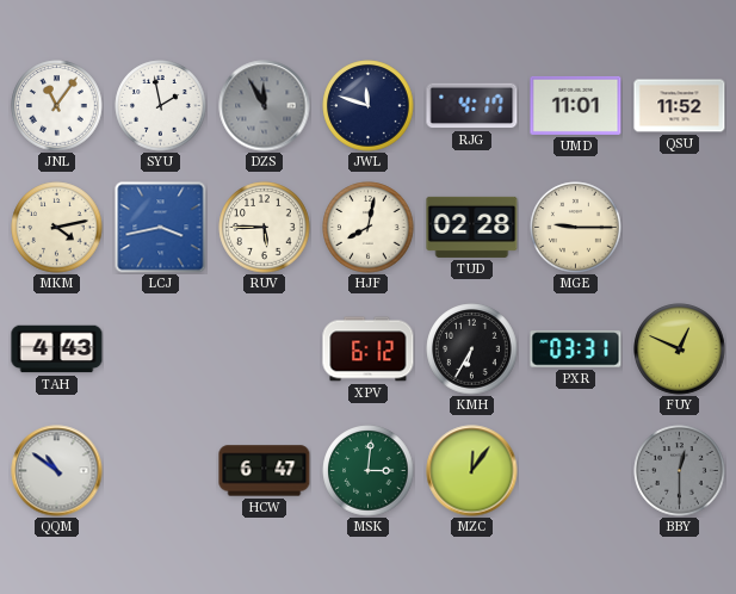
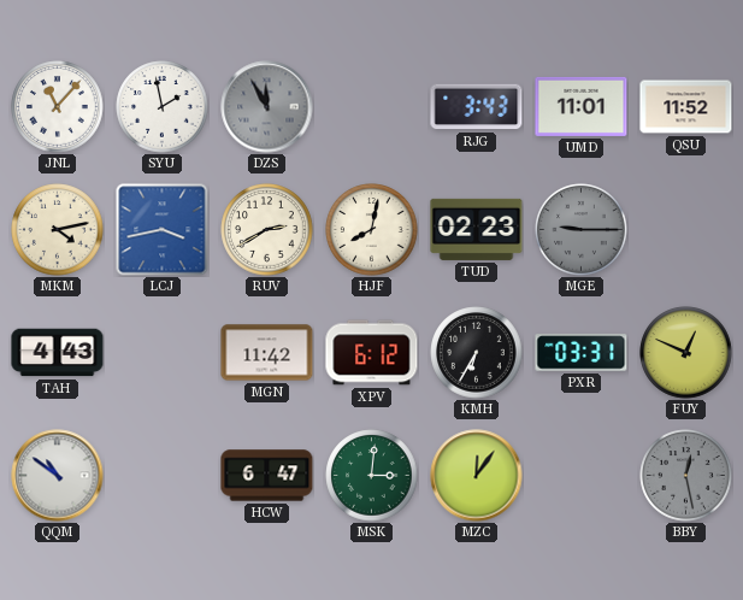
JNL: 11:06 -> 11:07
JWL: 11:48 -> none
RJG: 4:17 -> 3:43
RUV: 5:45 -> 2:40
TUD: 02:28 -> 02:23
MGE dial: cream -> grey
MGN: none -> 11:42
BBY: 12:30 -> 12:28
